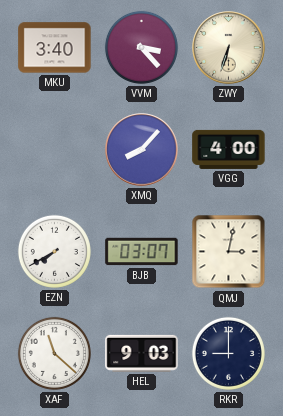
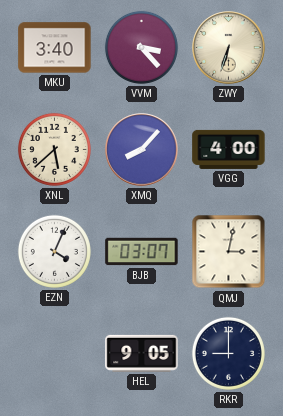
XNL: none -> 5:38
EZN: 7:40 -> 4:04
XAF: 11:22 -> none
HEL: 9:03 -> 9:05
